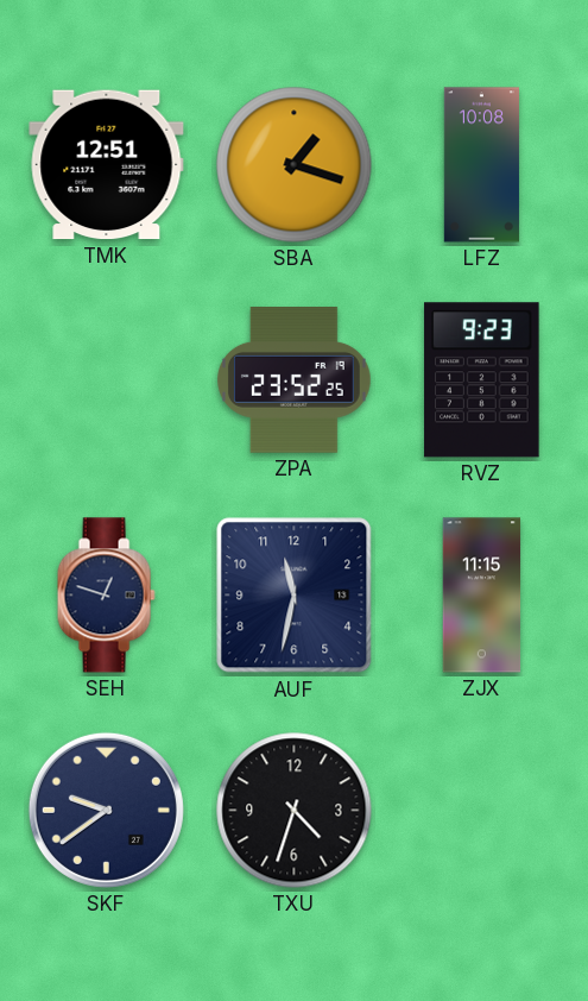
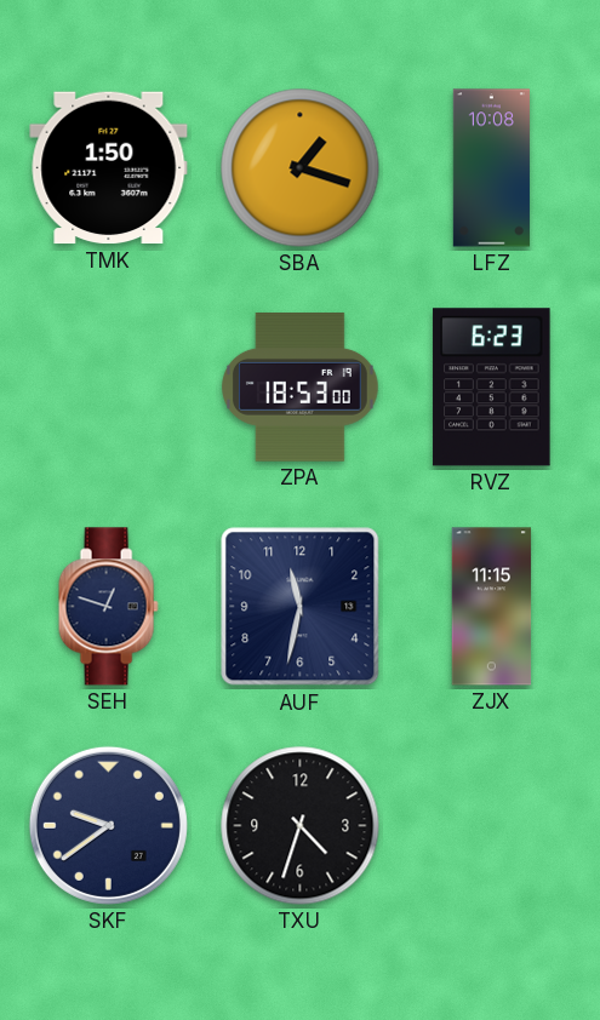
TMK: 12:51 -> 1:50
ZPA: 23:52 -> 18:53
RVZ: 9:23 -> 6:23
